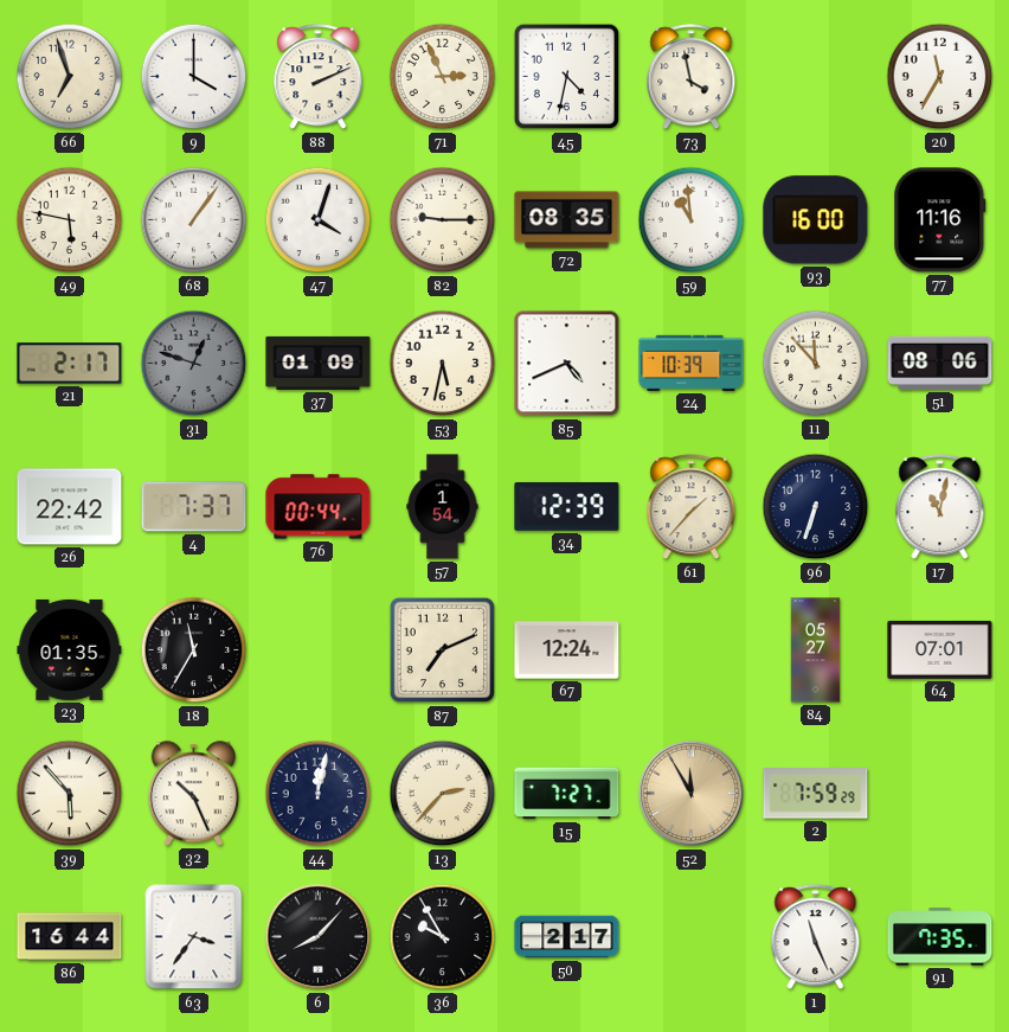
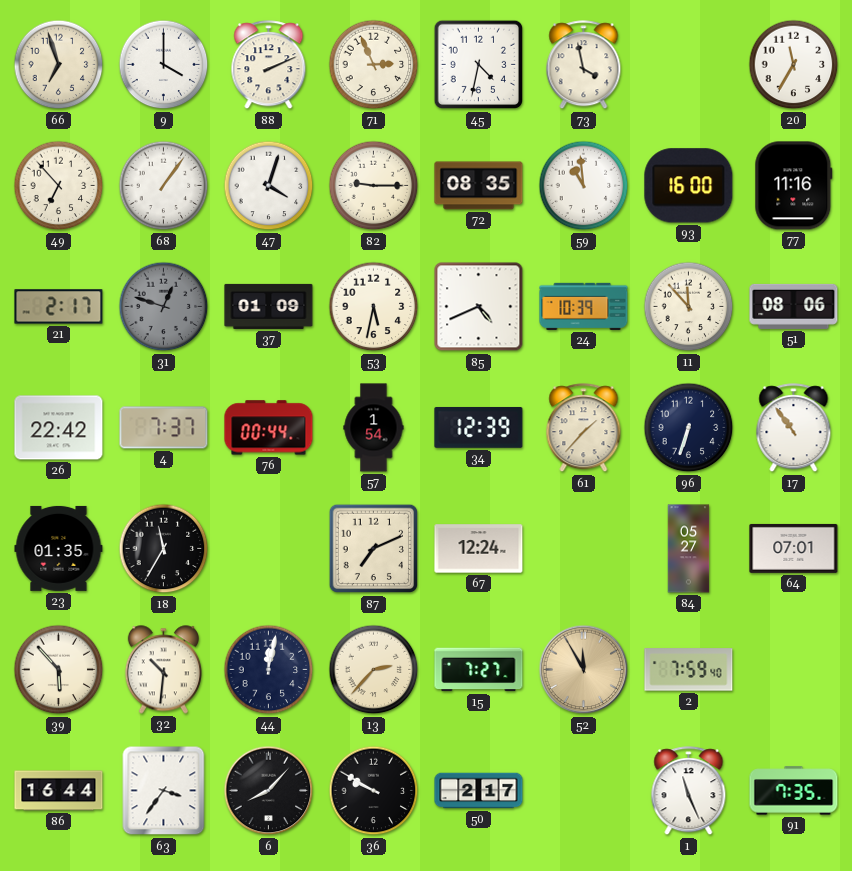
49: 5:47 -> 6:53
17: 11:02 -> 10:54
32: 10:26 -> 10:31
2: 7:59:29 -> 7:59:40
36: 9:55 -> 9:50
